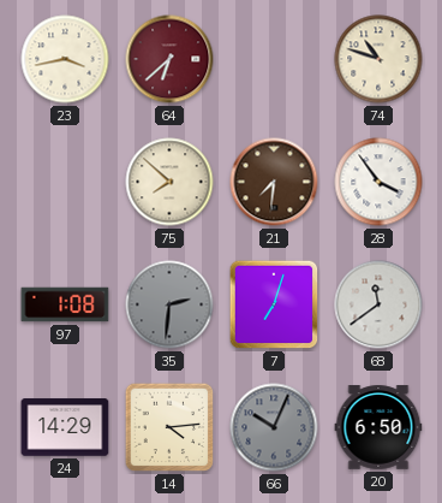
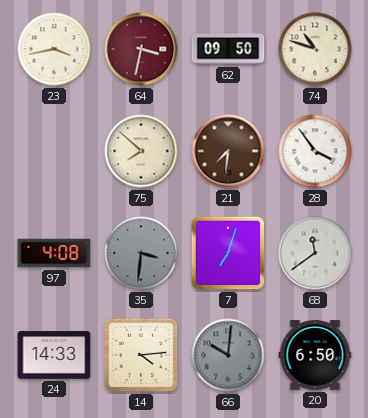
64: 6:38 -> 3:32
62: none -> 09:50
97: 1:08 -> 4:08
35: 2:31 -> 3:31
24: 14:29 -> 14:33
66: 10:04 -> 10:01
